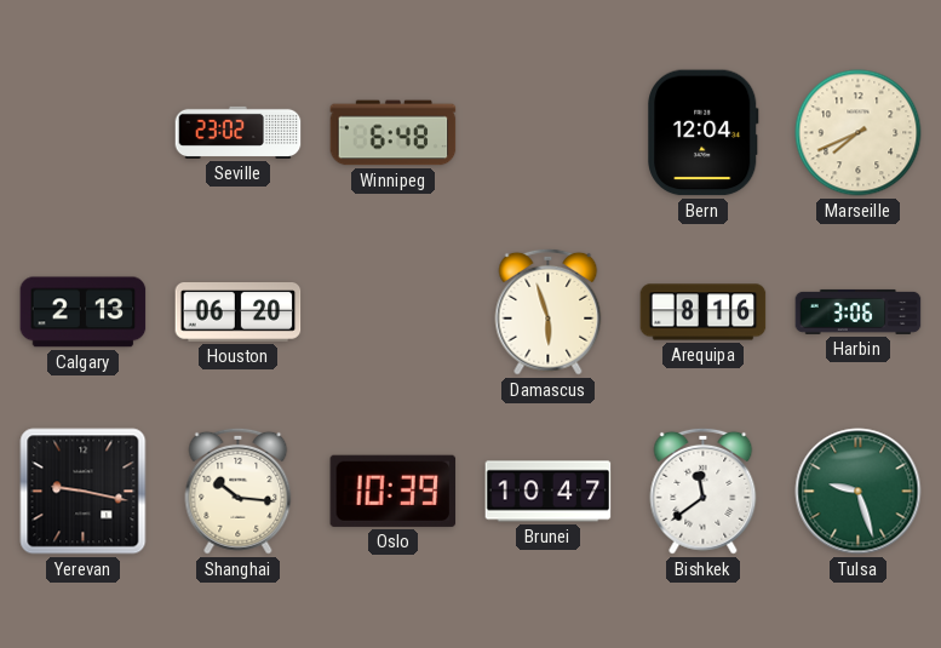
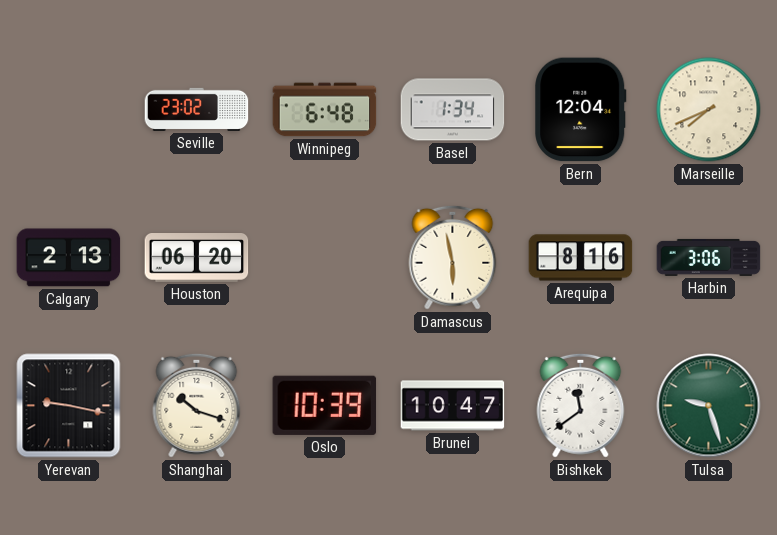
Basel: none -> 1:34
Damascus: 5:57 -> 5:58
Shanghai: 10:16 -> 10:18
